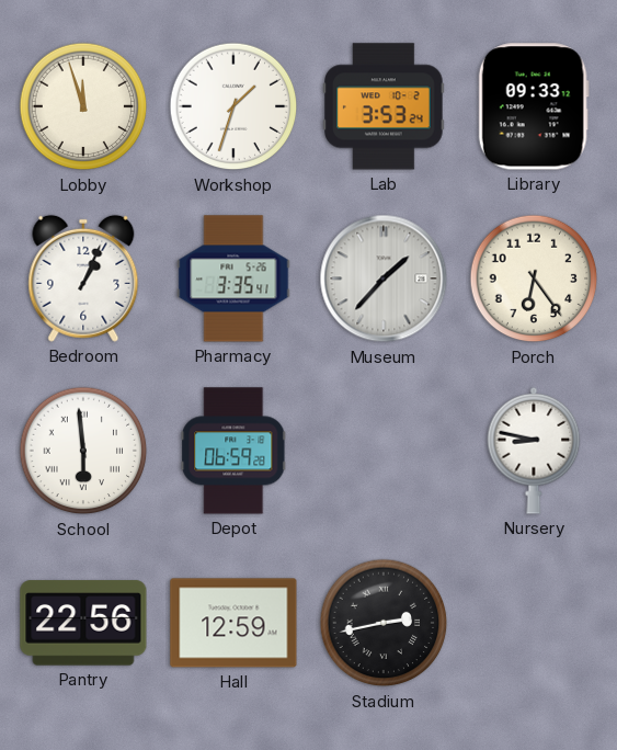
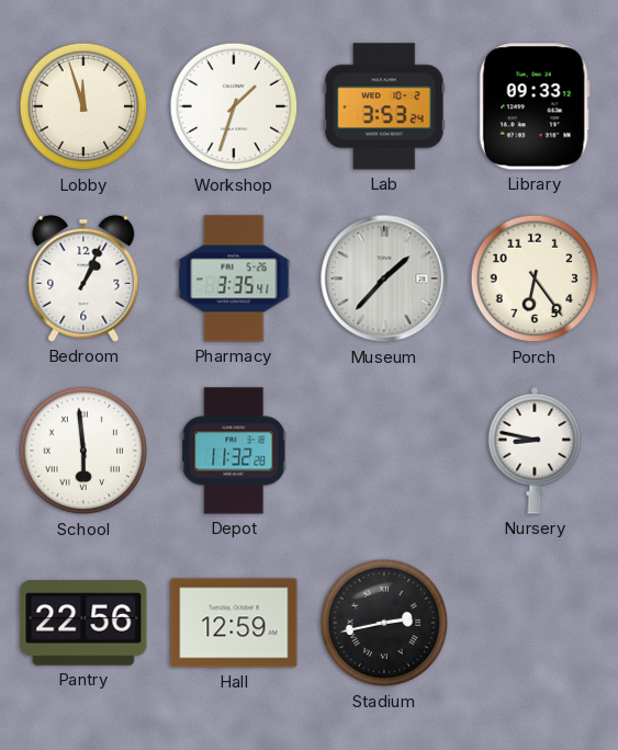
Depot: 06:59 -> 11:32
